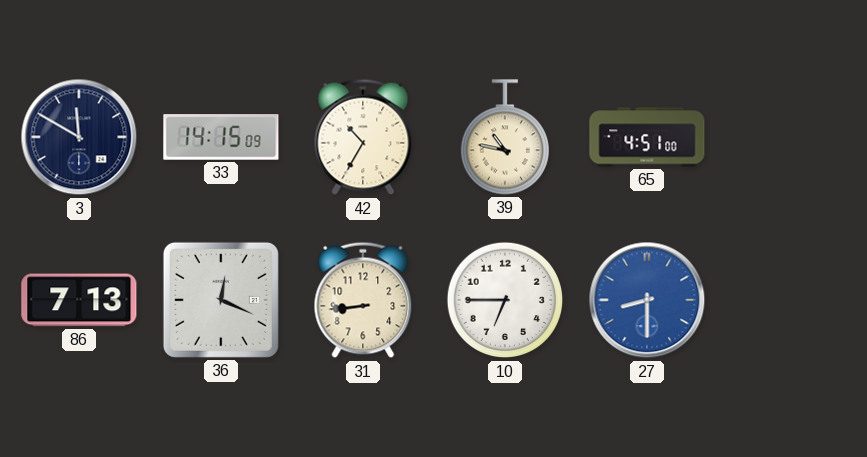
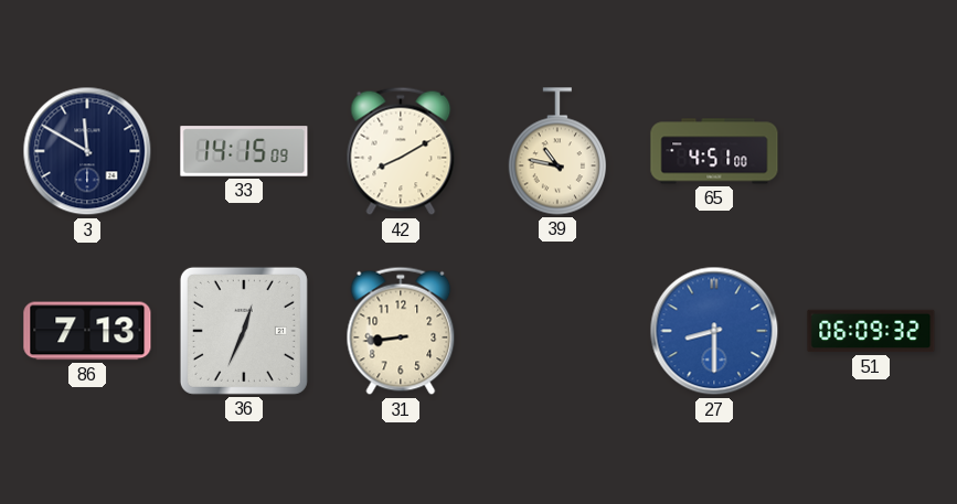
42: 10:35 -> 8:10
36: 12:19 -> 12:34
10: 6:45 -> none
51: none -> 06:09
